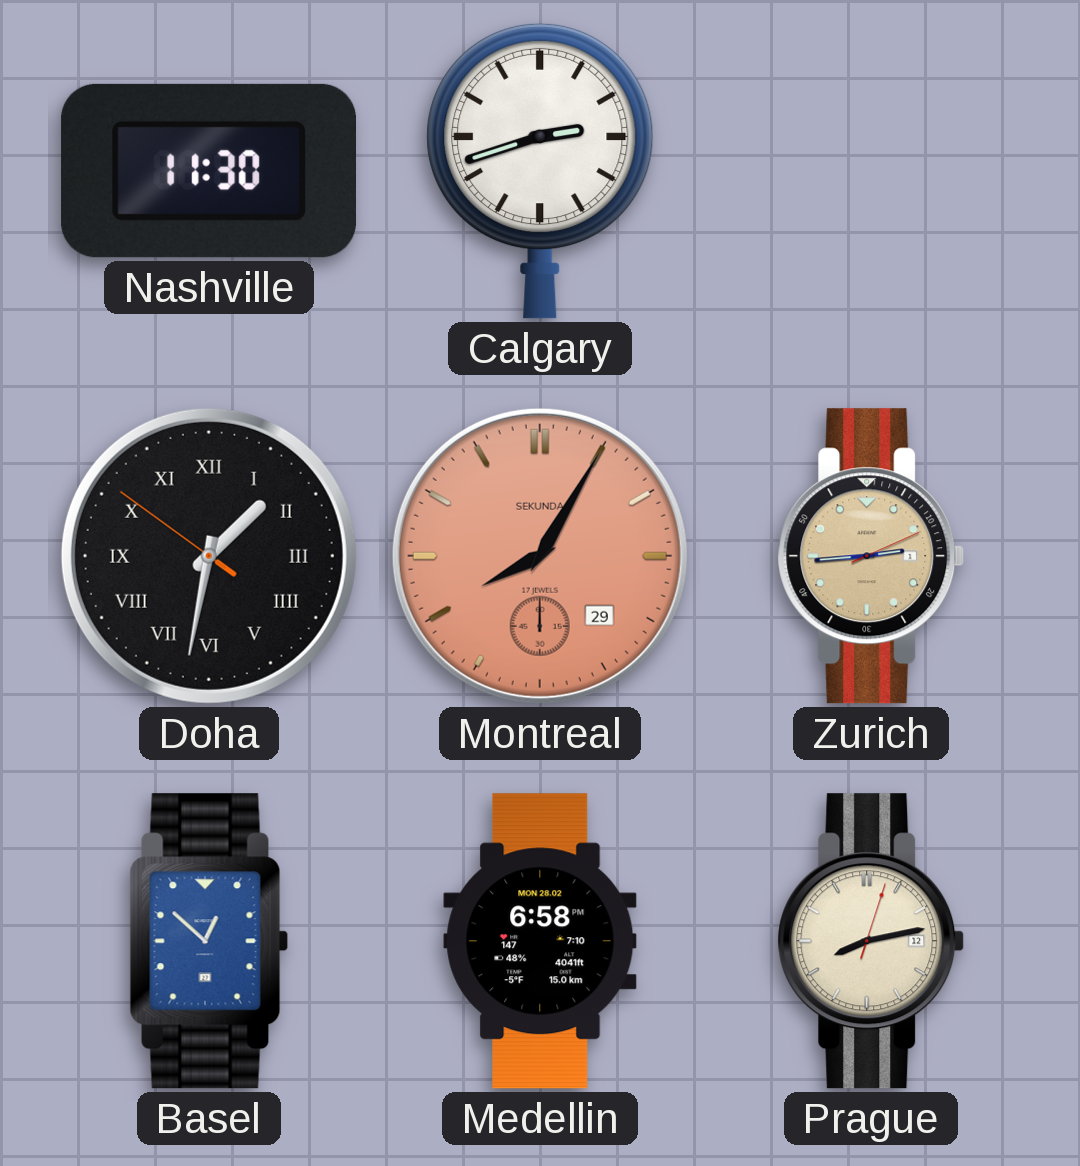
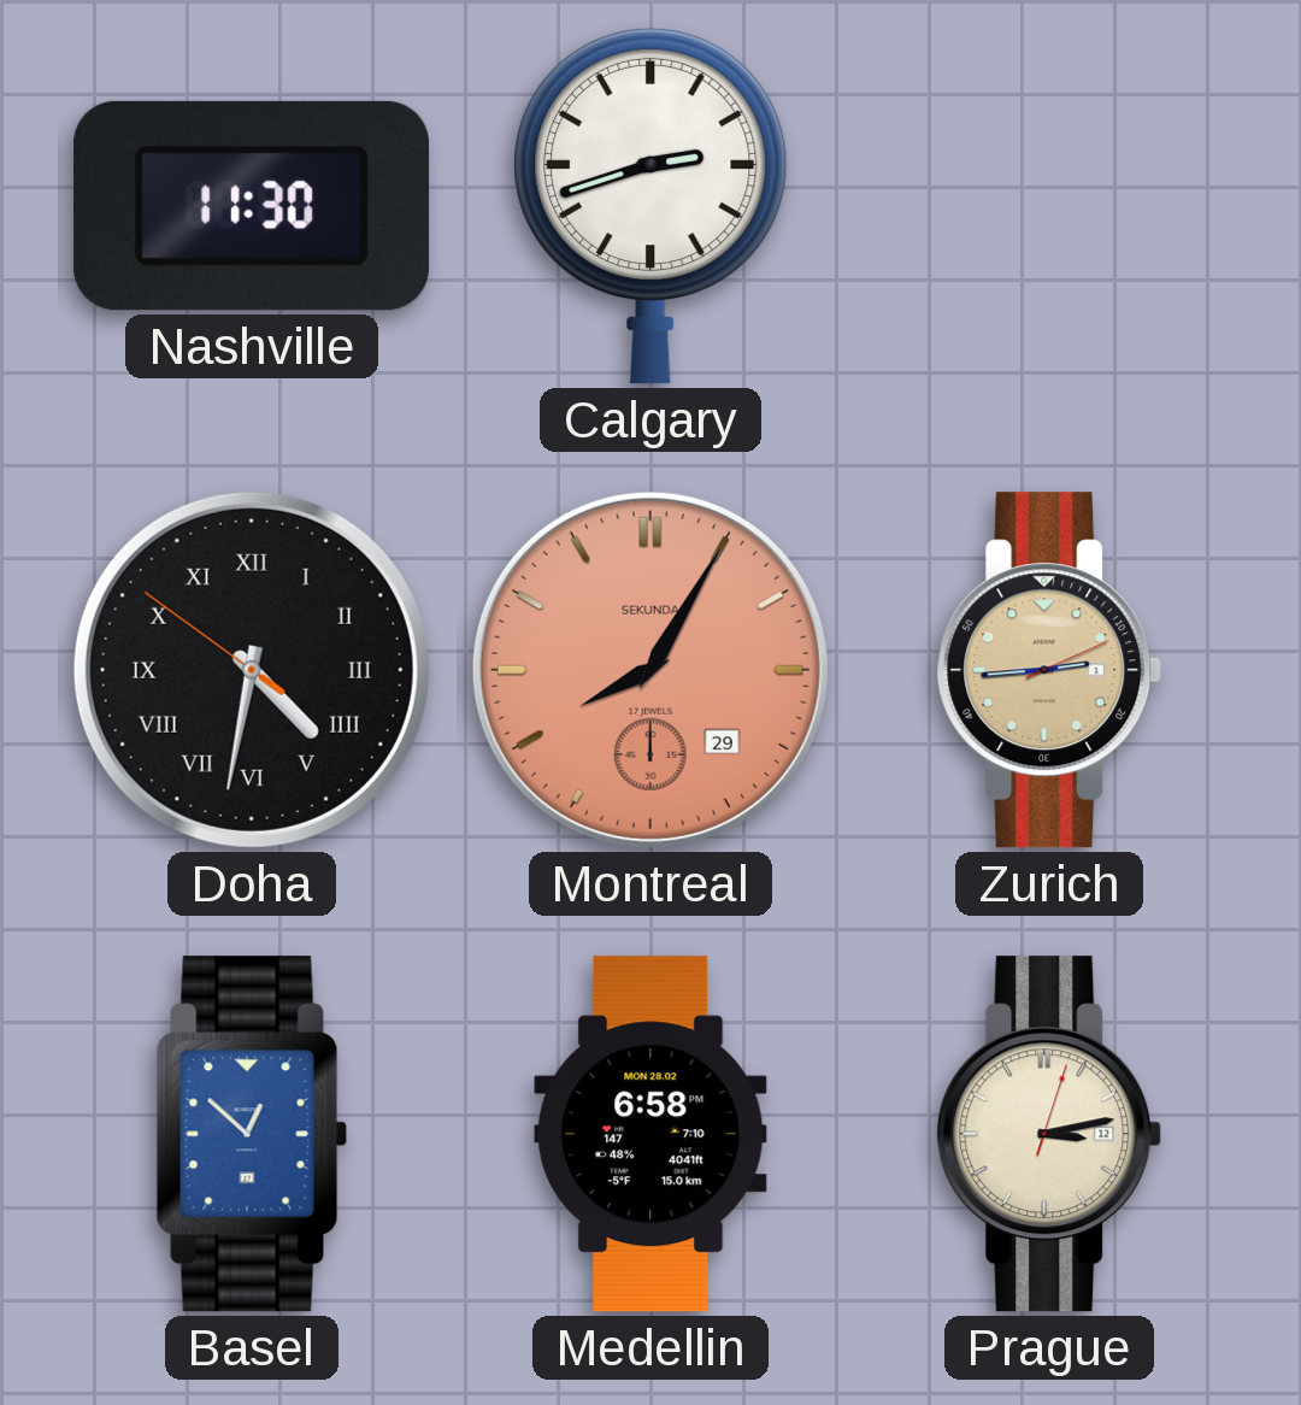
Doha: 1:31 -> 4:31
Prague: 8:13 -> 3:13
